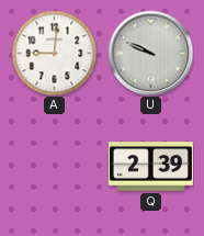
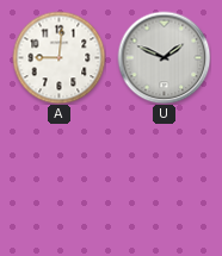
U: 9:49 -> 1:49
Q: 2:39 -> none
